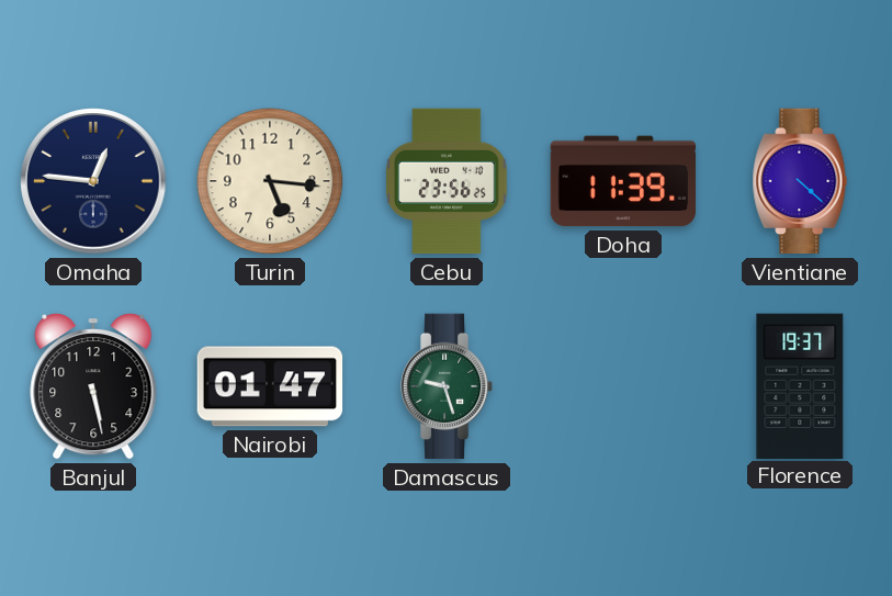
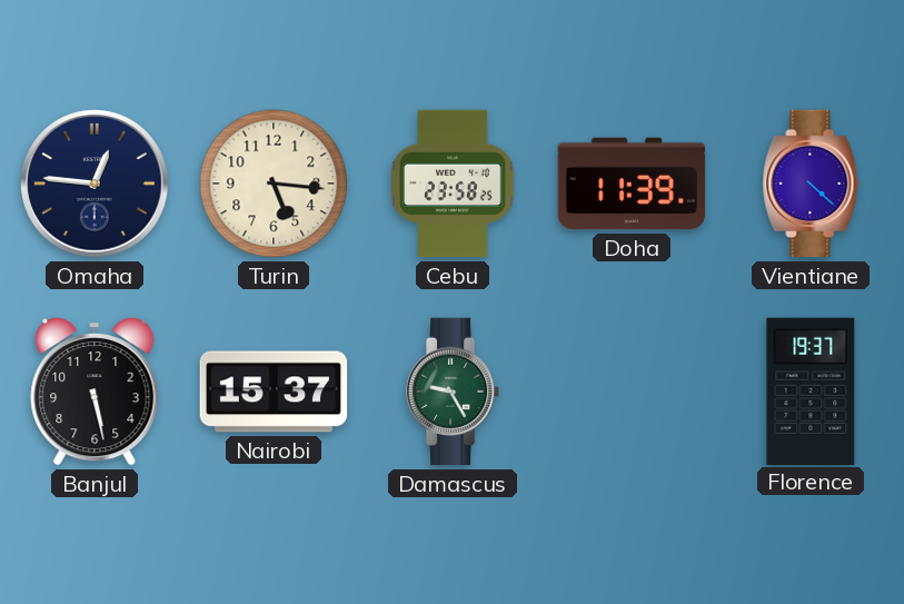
Cebu: 23:56 -> 23:58
Nairobi: 01:47 -> 15:37
Damascus: 9:27 -> 9:25
